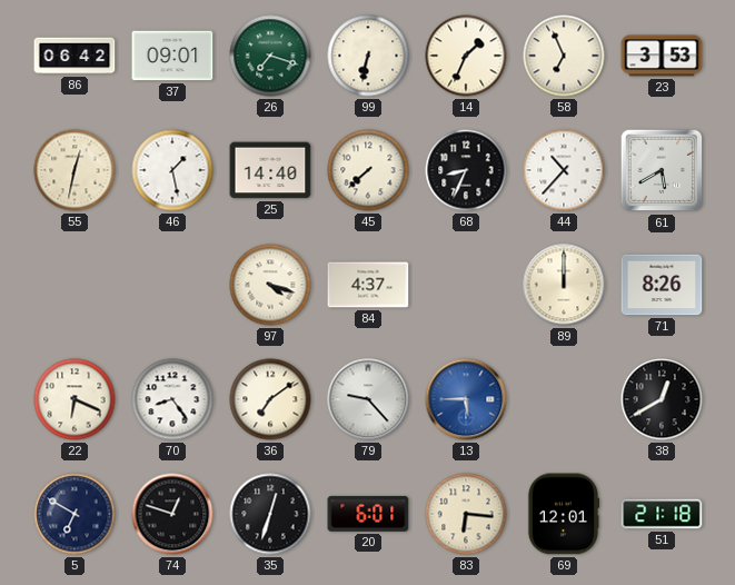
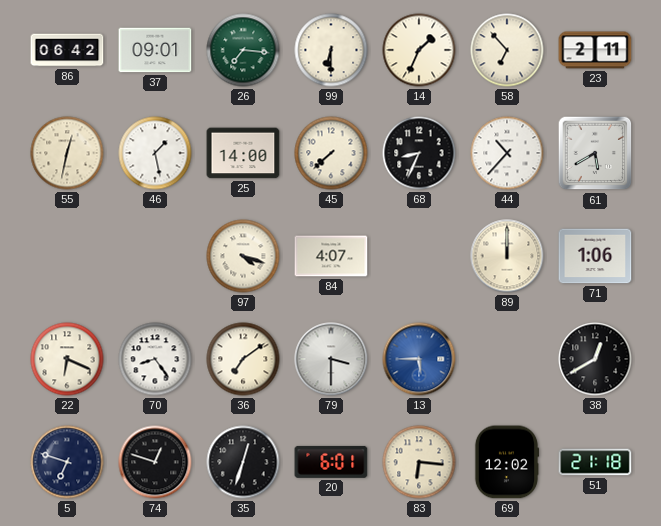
26: 7:18 -> 7:16
99: 6:32 -> 6:30
58: 6:56 -> 6:53
23: 3:53 -> 2:11
25: 14:40 -> 14:00
84: 4:37 -> 4:07
71: 8:26 -> 1:06
79: 9:23 -> 3:30
5: 6:50 -> 6:48
69: 12:01 -> 12:02
